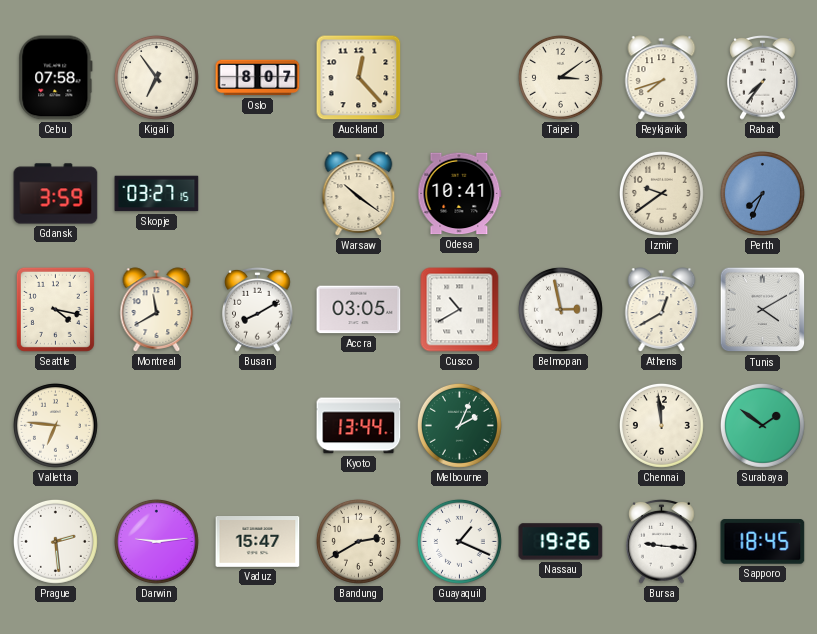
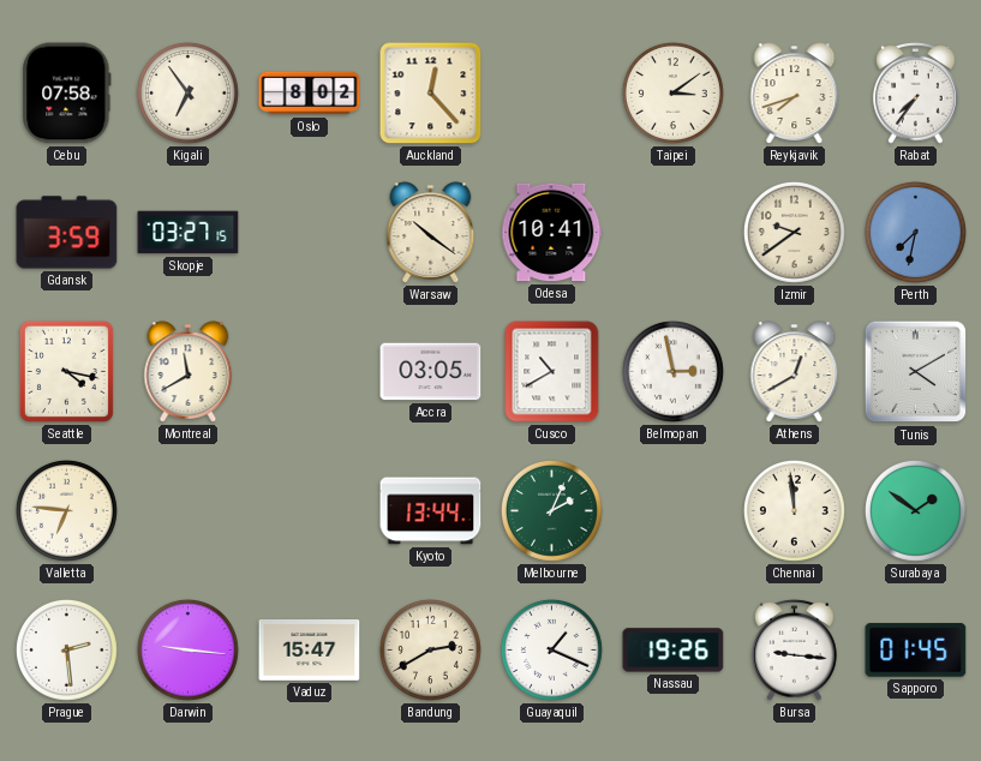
Oslo: 8:07 -> 8:02
Perth: 7:34 -> 7:32
Busan: 8:10 -> none
Darwin: 9:14 -> 9:16
Sapporo: 18:45 -> 01:45
